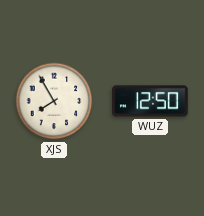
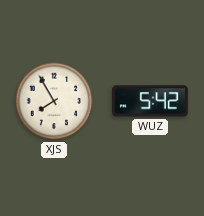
WUZ: 12:50 -> 5:42
